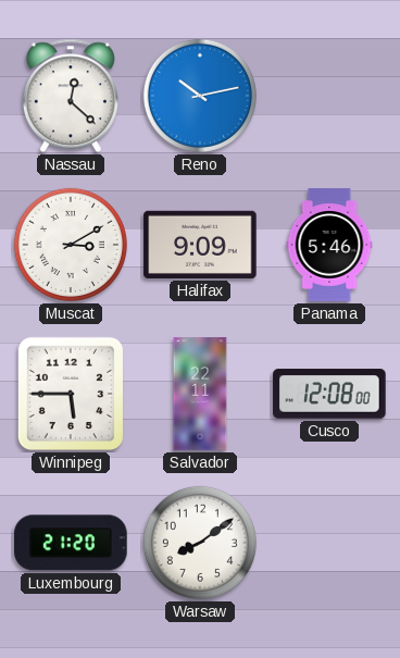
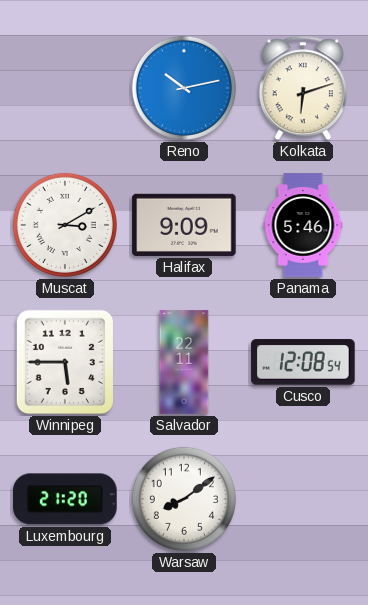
Nassau: 12:22 -> none
Kolkata: none -> 6:12
Cusco: 12:08:00 -> 12:08:54
